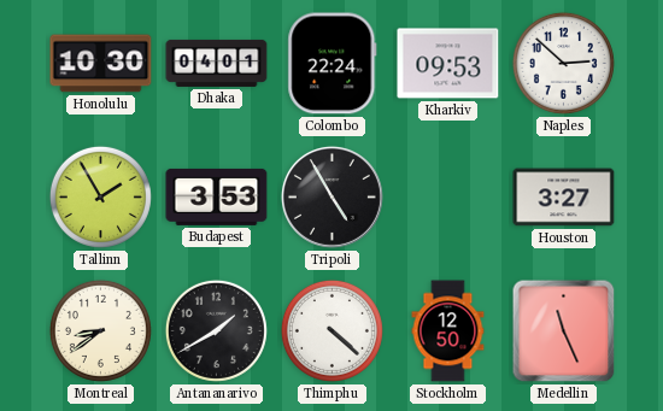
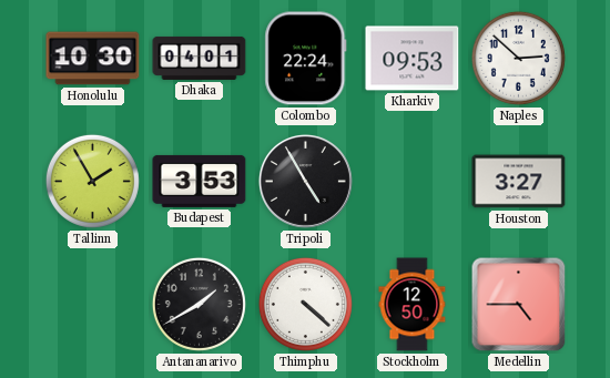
Montreal: 8:39 -> none
Medellin: 11:26 -> 4:45
